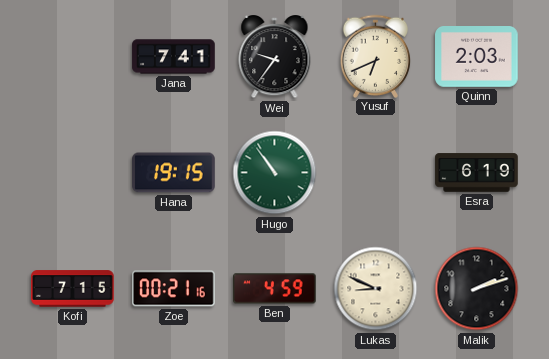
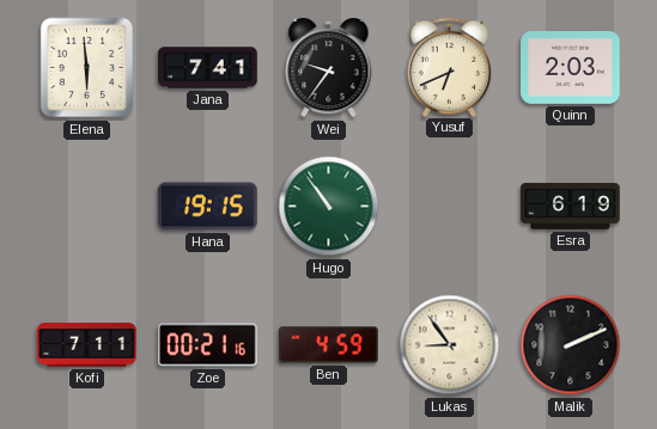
Elena: none -> 5:59
Kofi: 7:15 -> 7:11
Lukas: 8:49 -> 8:54
Malik: 2:12 -> 2:11
